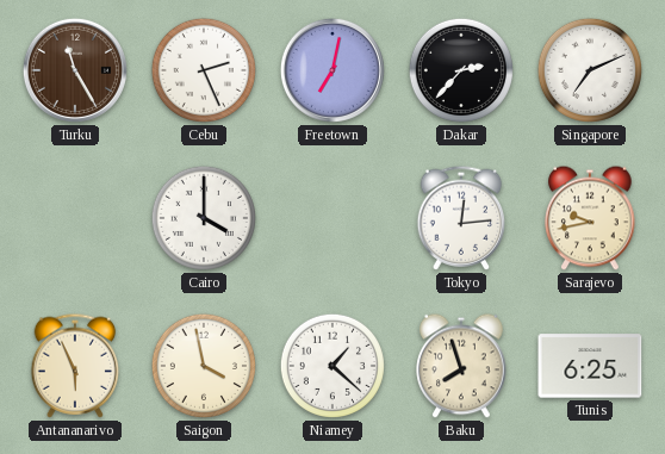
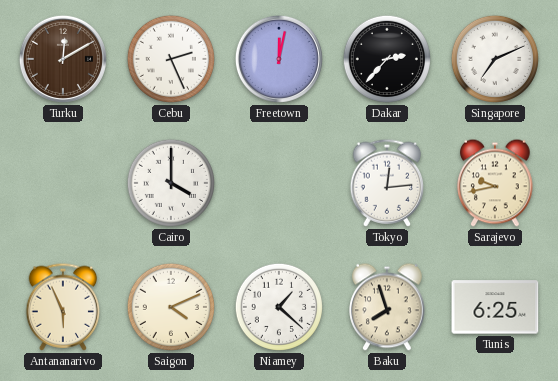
Turku: 11:25 -> 12:10
Freetown: 7:02 -> 12:02
Saigon: 3:58 -> 4:11
